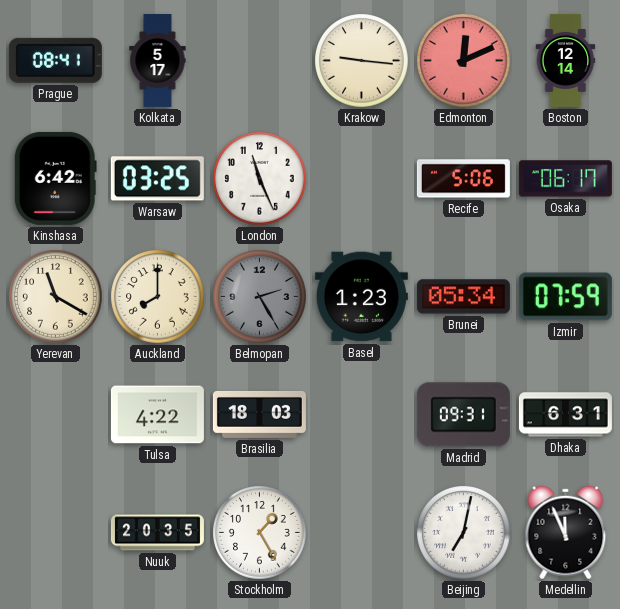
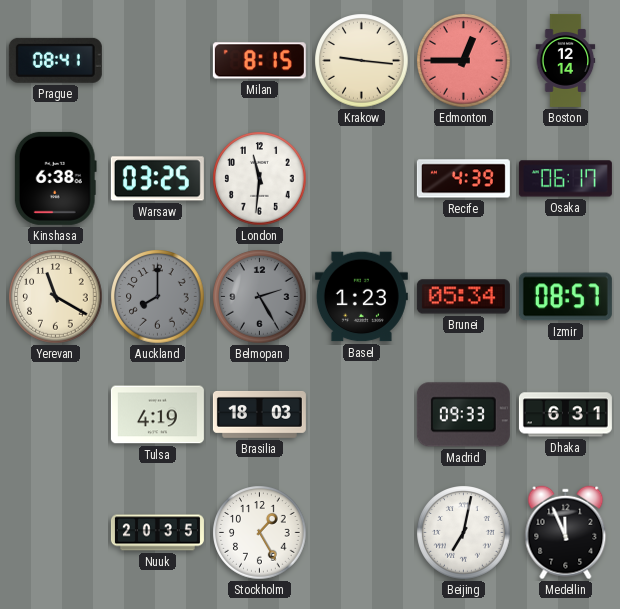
Kolkata: 5:17 -> none
Milan: none -> 8:15
Edmonton: 12:11 -> 12:45
Kinshasa: 6:42 -> 6:38
London: 11:26 -> 11:31
Recife: 5:06 -> 4:39
Auckland dial: cream -> grey
Izmir: 07:59 -> 08:57
Tulsa: 4:22 -> 4:19
Madrid: 09:31 -> 09:33
